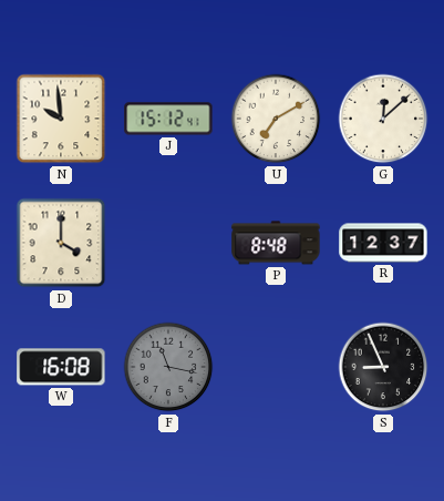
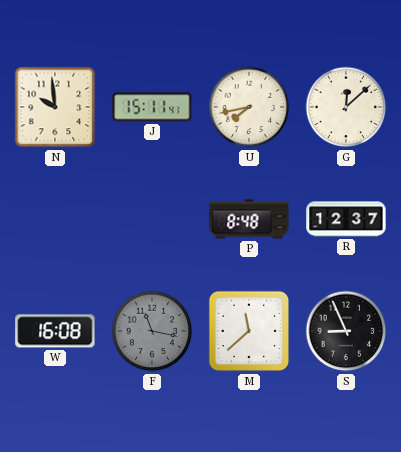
J: 15:12 -> 15:11
U: 7:10 -> 7:43
D: 4:00 -> none
M: none -> 11:38
